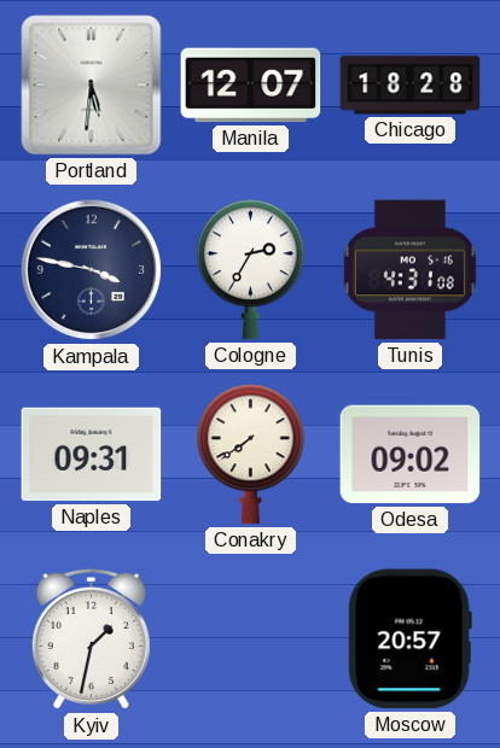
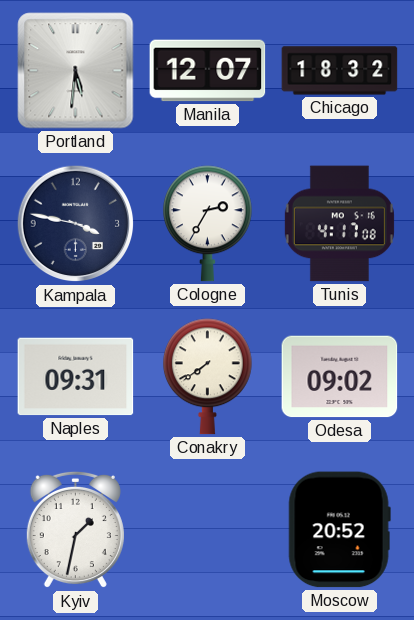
Chicago: 18:28 -> 18:32
Tunis: 4:31 -> 4:17
Moscow: 20:57 -> 20:52
